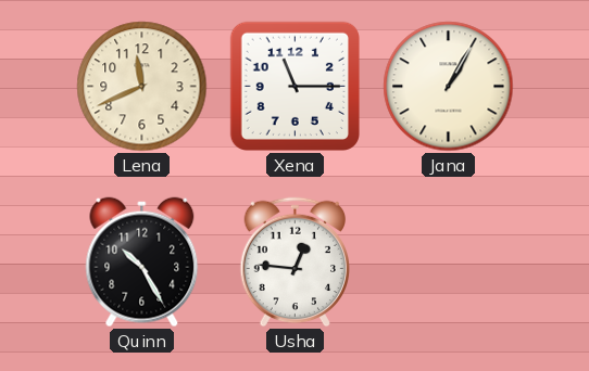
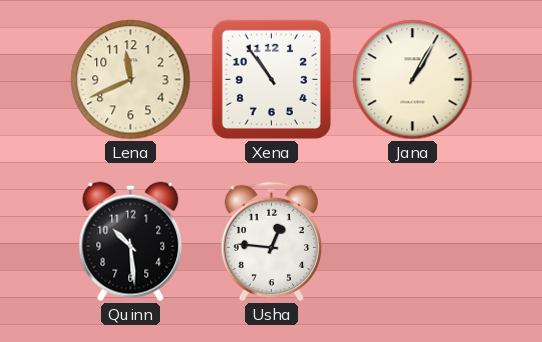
Xena: 11:15 -> 10:54
Quinn: 10:25 -> 10:29
